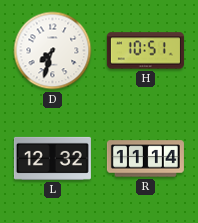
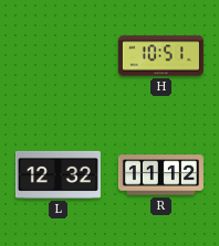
D: 7:33 -> none
R: 11:14 -> 11:12
